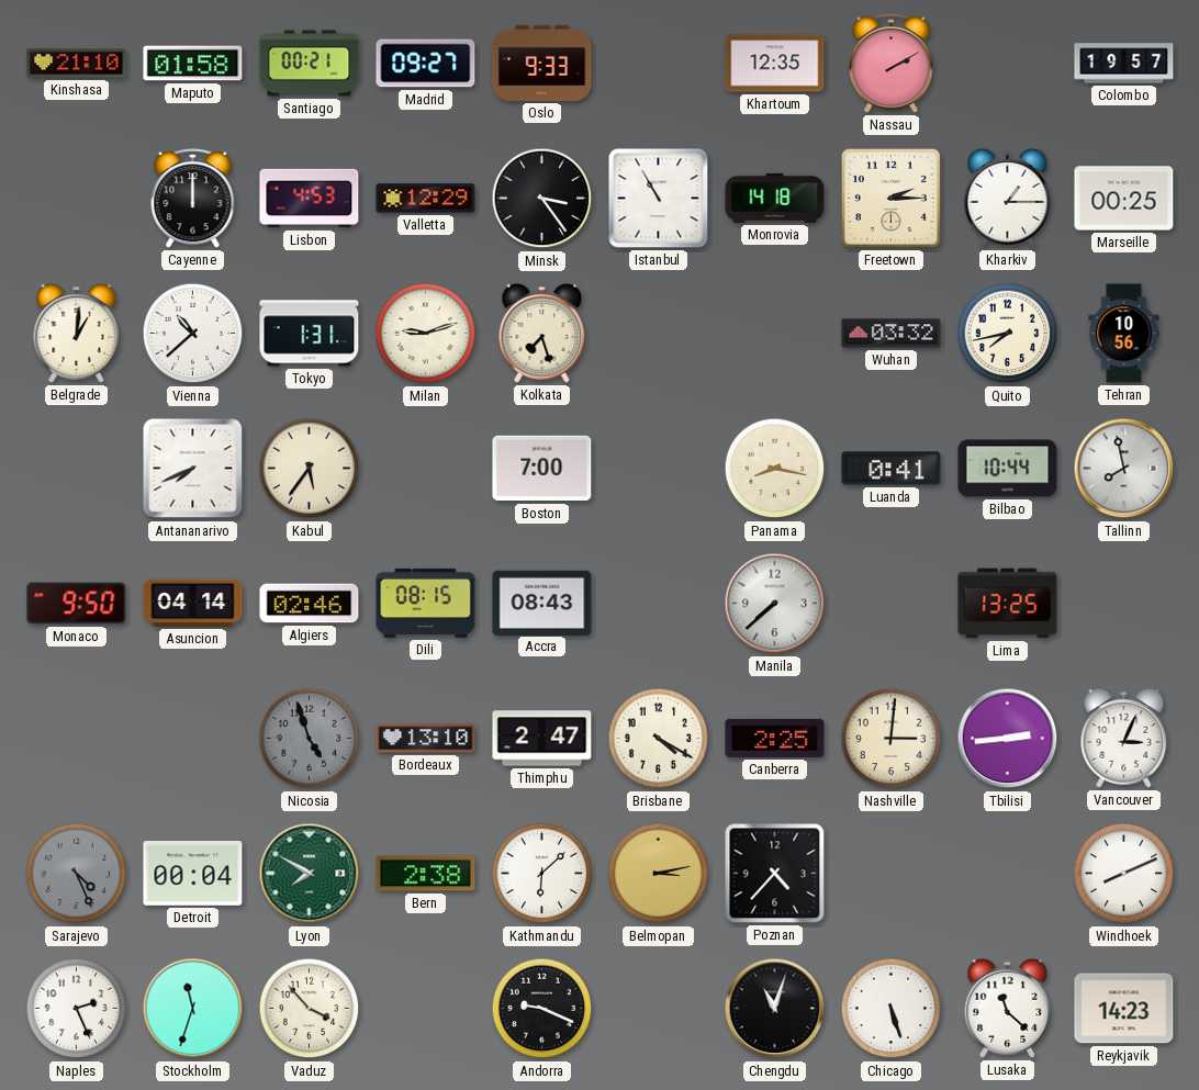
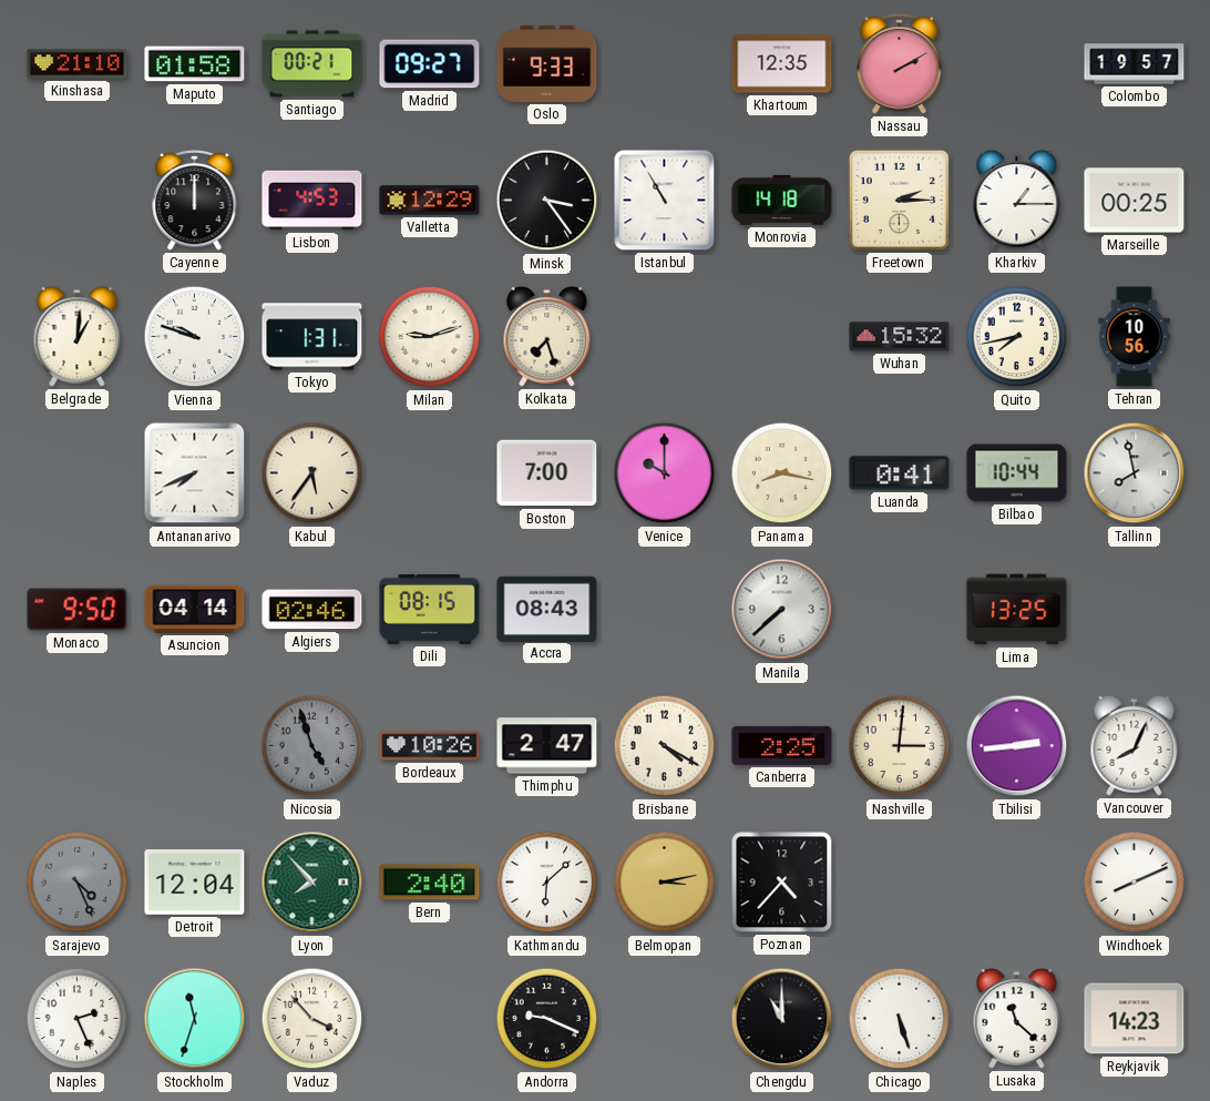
Vienna: 10:38 -> 9:48
Wuhan: 03:32 -> 15:32
Venice: none -> 10:00
Bordeaux: 13:10 -> 10:26
Vancouver: 3:04 -> 8:04
Detroit: 00:04 -> 12:04
Lyon: 7:50 -> 7:53
Bern: 2:38 -> 2:40
Chengdu: 11:03 -> 11:00
